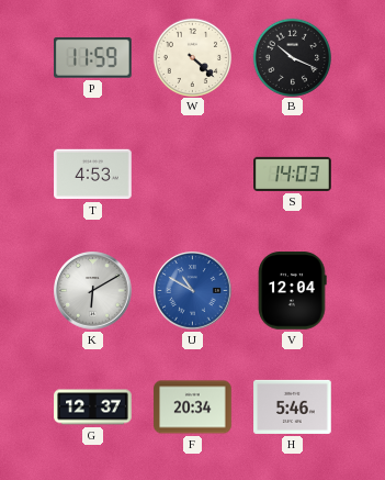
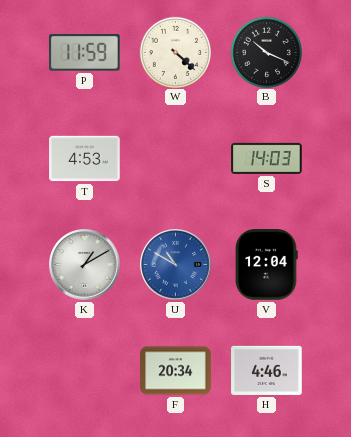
K: 6:10 -> 1:10
G: 12:37 -> none
H: 5:46 -> 4:46
